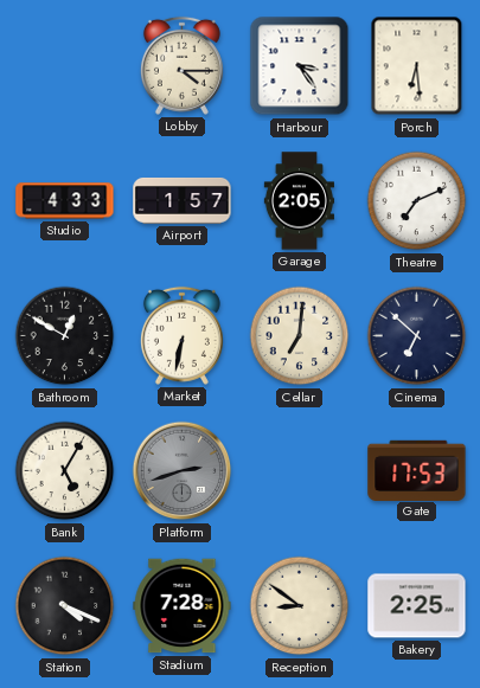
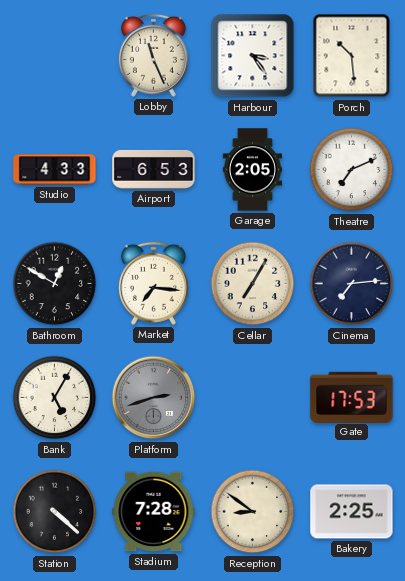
Lobby: 4:15 -> 11:26
Porch: 6:29 -> 10:29
Airport: 1:57 -> 6:53
Market: 6:32 -> 7:16
Cellar: 7:01 -> 7:05
Cinema: 6:52 -> 7:14
Station: 4:19 -> 4:22
